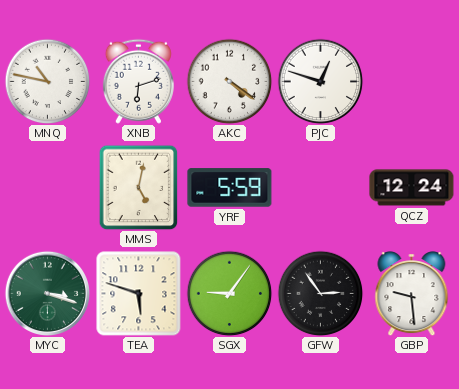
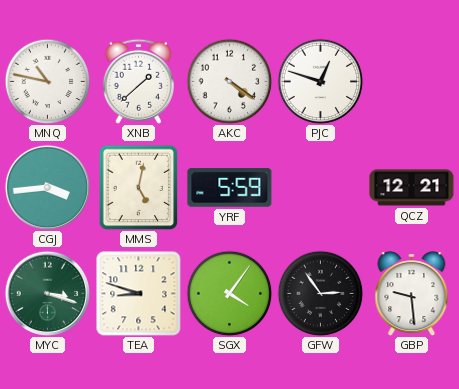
XNB: 6:12 -> 1:38
CGJ: none -> 3:44
QCZ: 12:24 -> 12:21
TEA: 5:48 -> 8:48
SGX: 9:06 -> 4:06
